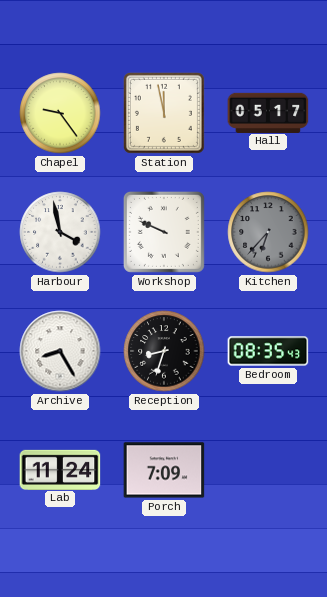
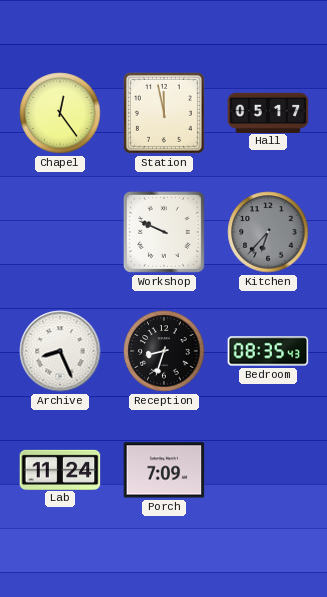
Chapel: 9:24 -> 12:24
Harbour: 3:58 -> none
Archive: 8:25 -> 8:26
